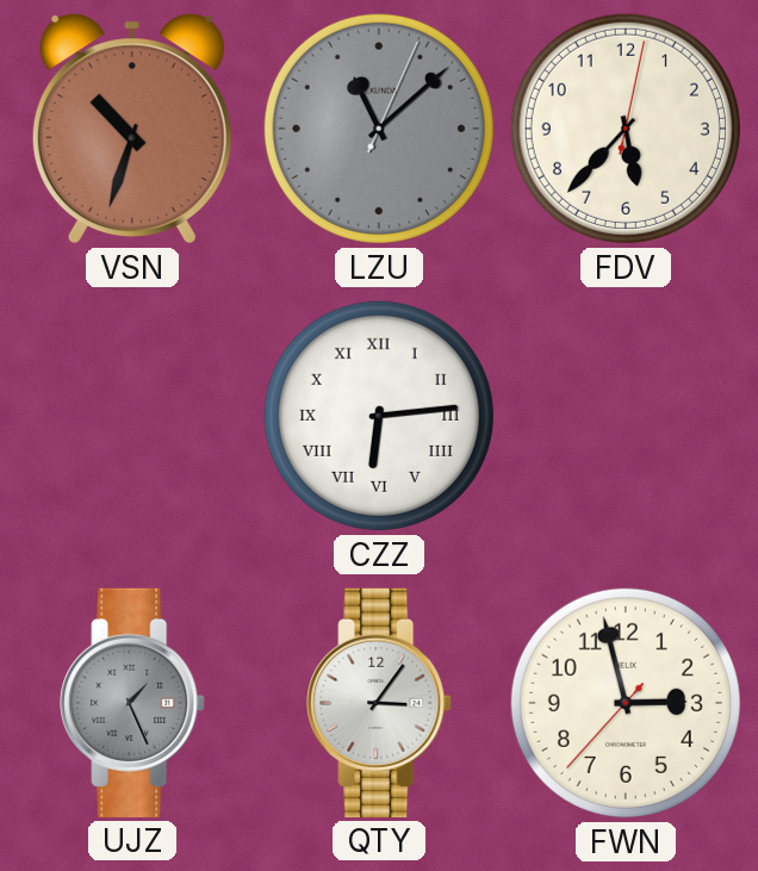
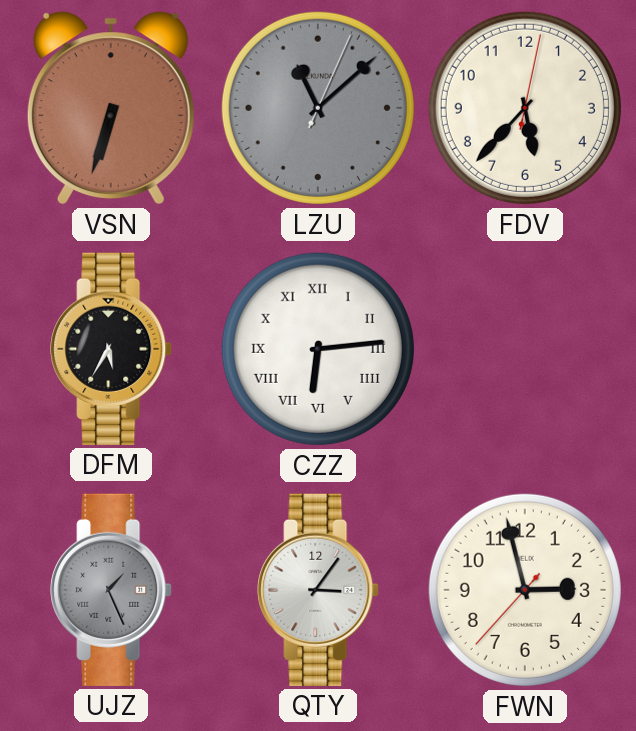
VSN: 10:33 -> 6:33
DFM: none -> 5:35
